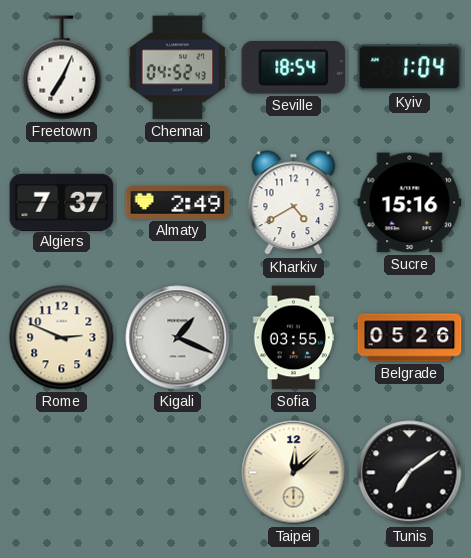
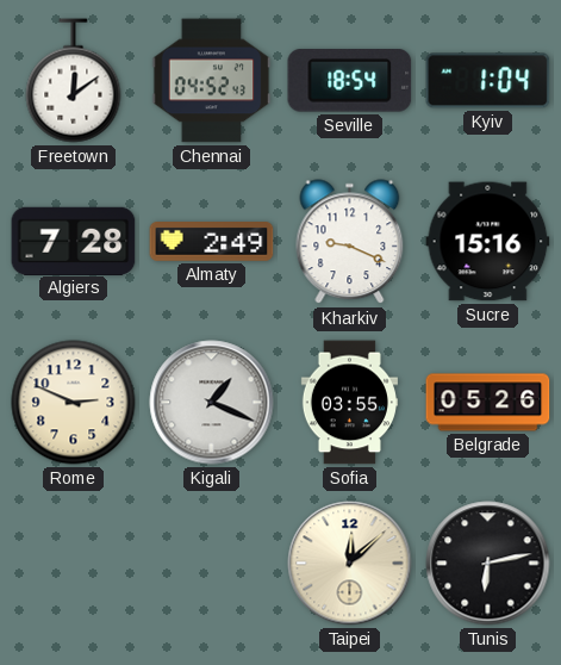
Freetown: 7:04 -> 12:09
Algiers: 7:37 -> 7:28
Kharkiv: 4:40 -> 9:19
Tunis: 7:09 -> 6:13
